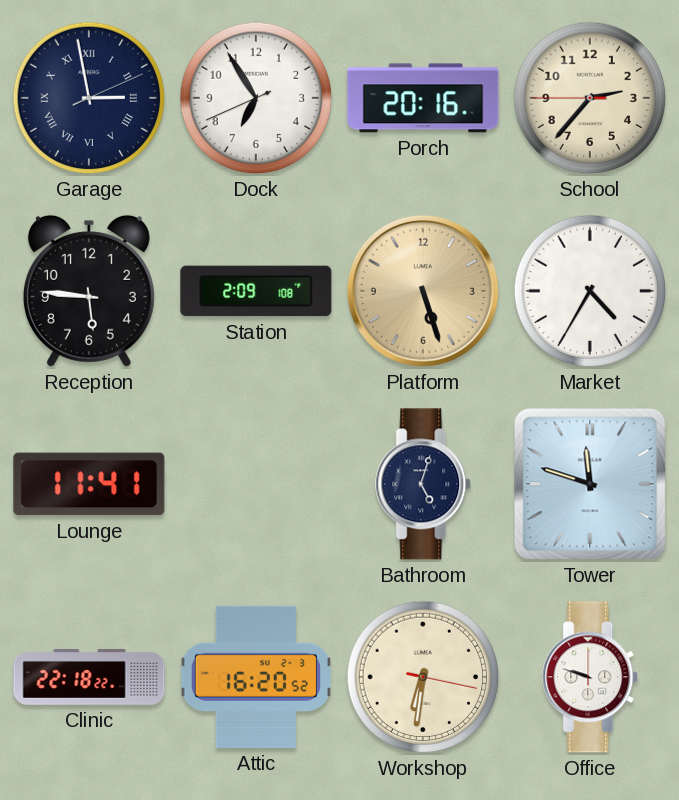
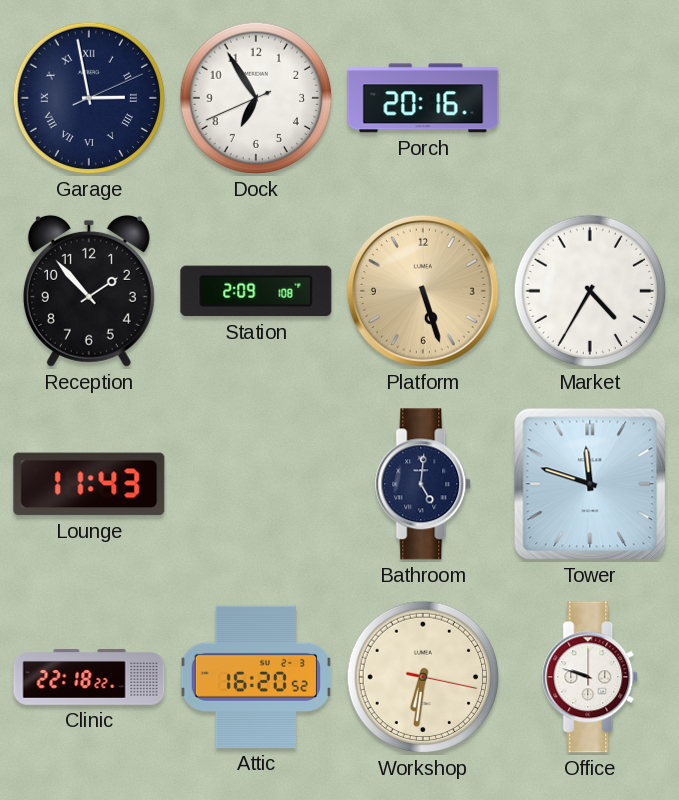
School: 2:36 -> none
Reception: 5:46 -> 1:53
Lounge: 11:41 -> 11:43
Bathroom: 5:03 -> 5:01
